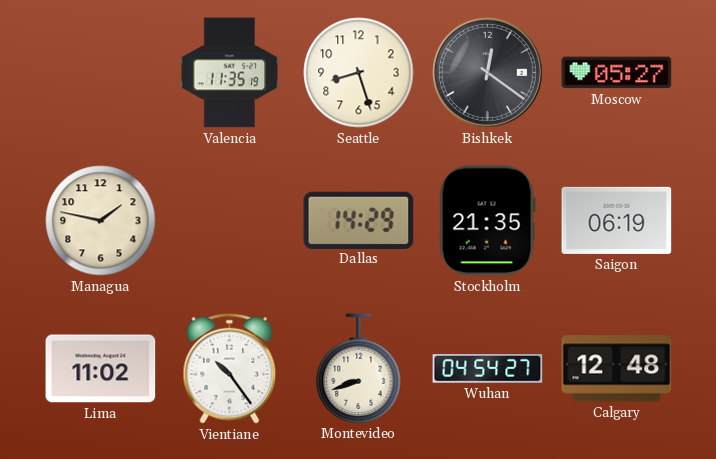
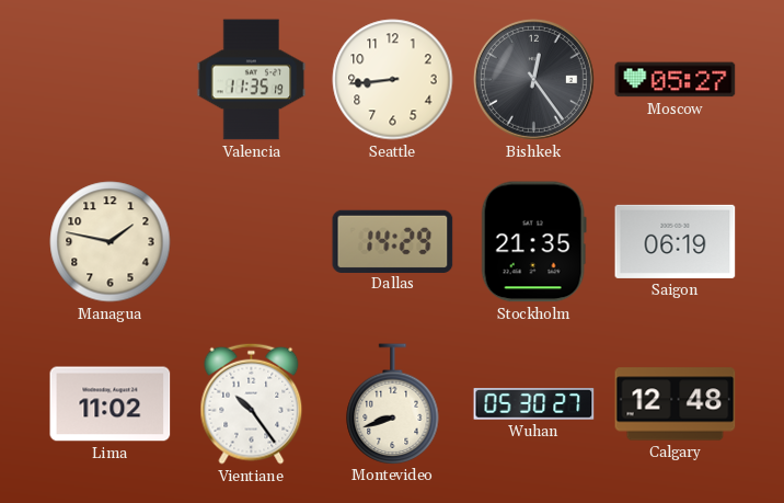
Seattle: 8:27 -> 8:44
Bishkek: 12:21 -> 12:24
Wuhan: 04:54 -> 05:30
